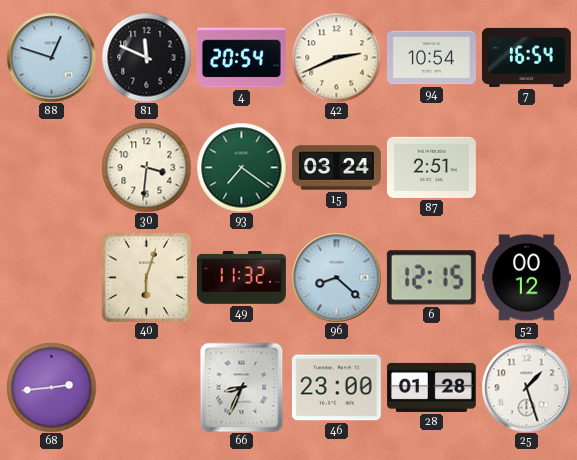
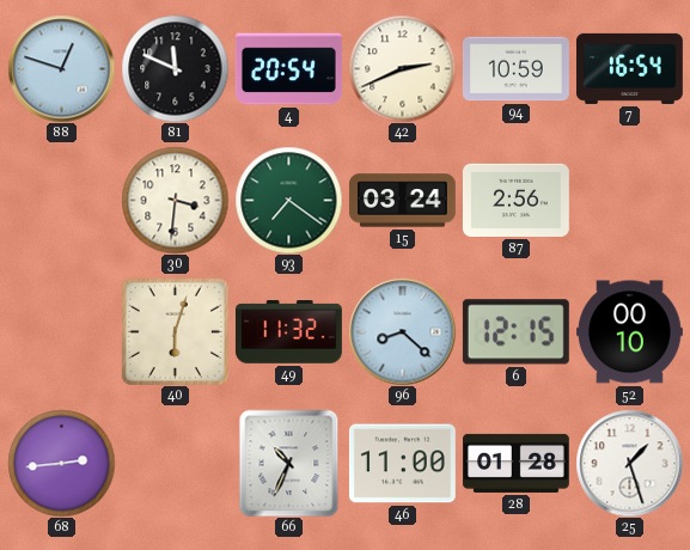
94: 10:54 -> 10:59
87: 2:51 -> 2:56
52: 00:12 -> 00:10
66: 8:34 -> 10:34
46: 23:00 -> 11:00
